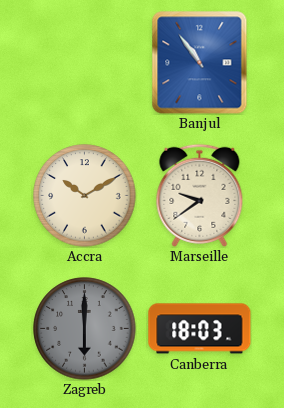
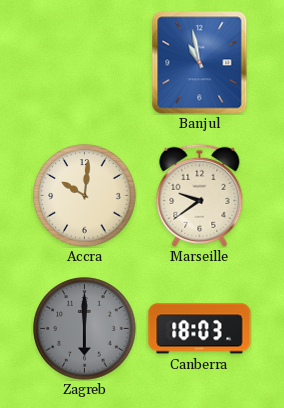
Banjul: 10:54 -> 10:58
Accra: 10:10 -> 10:01
